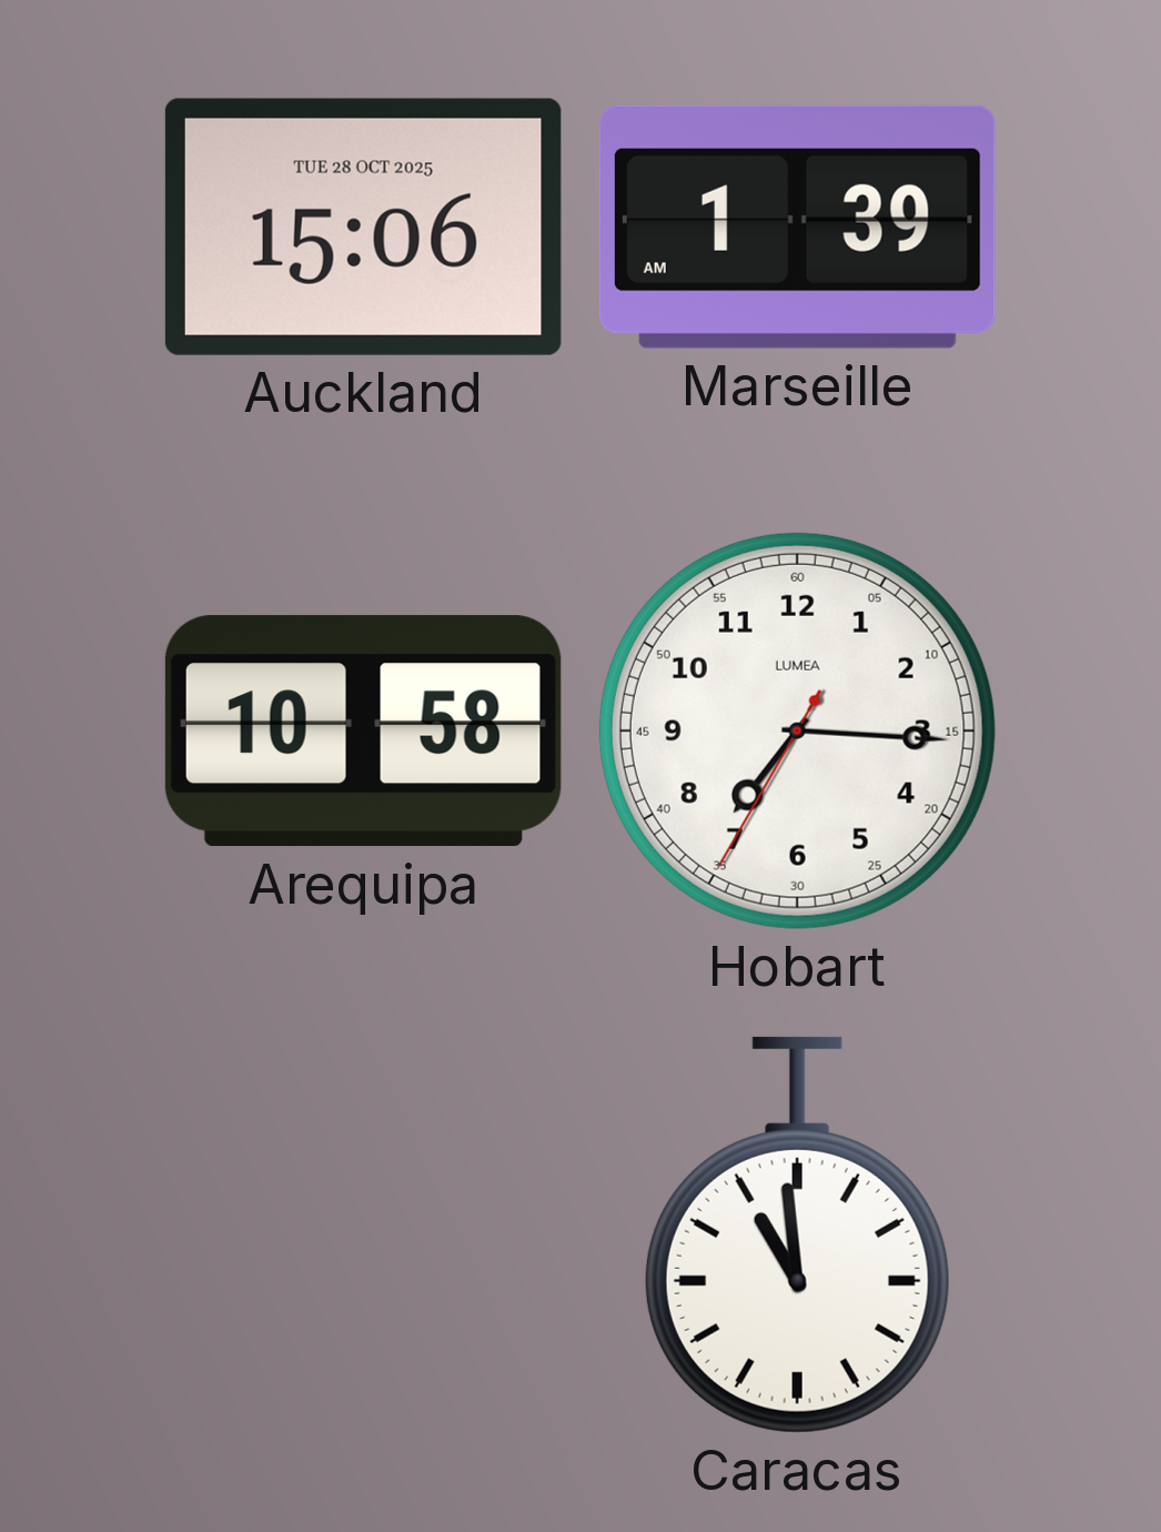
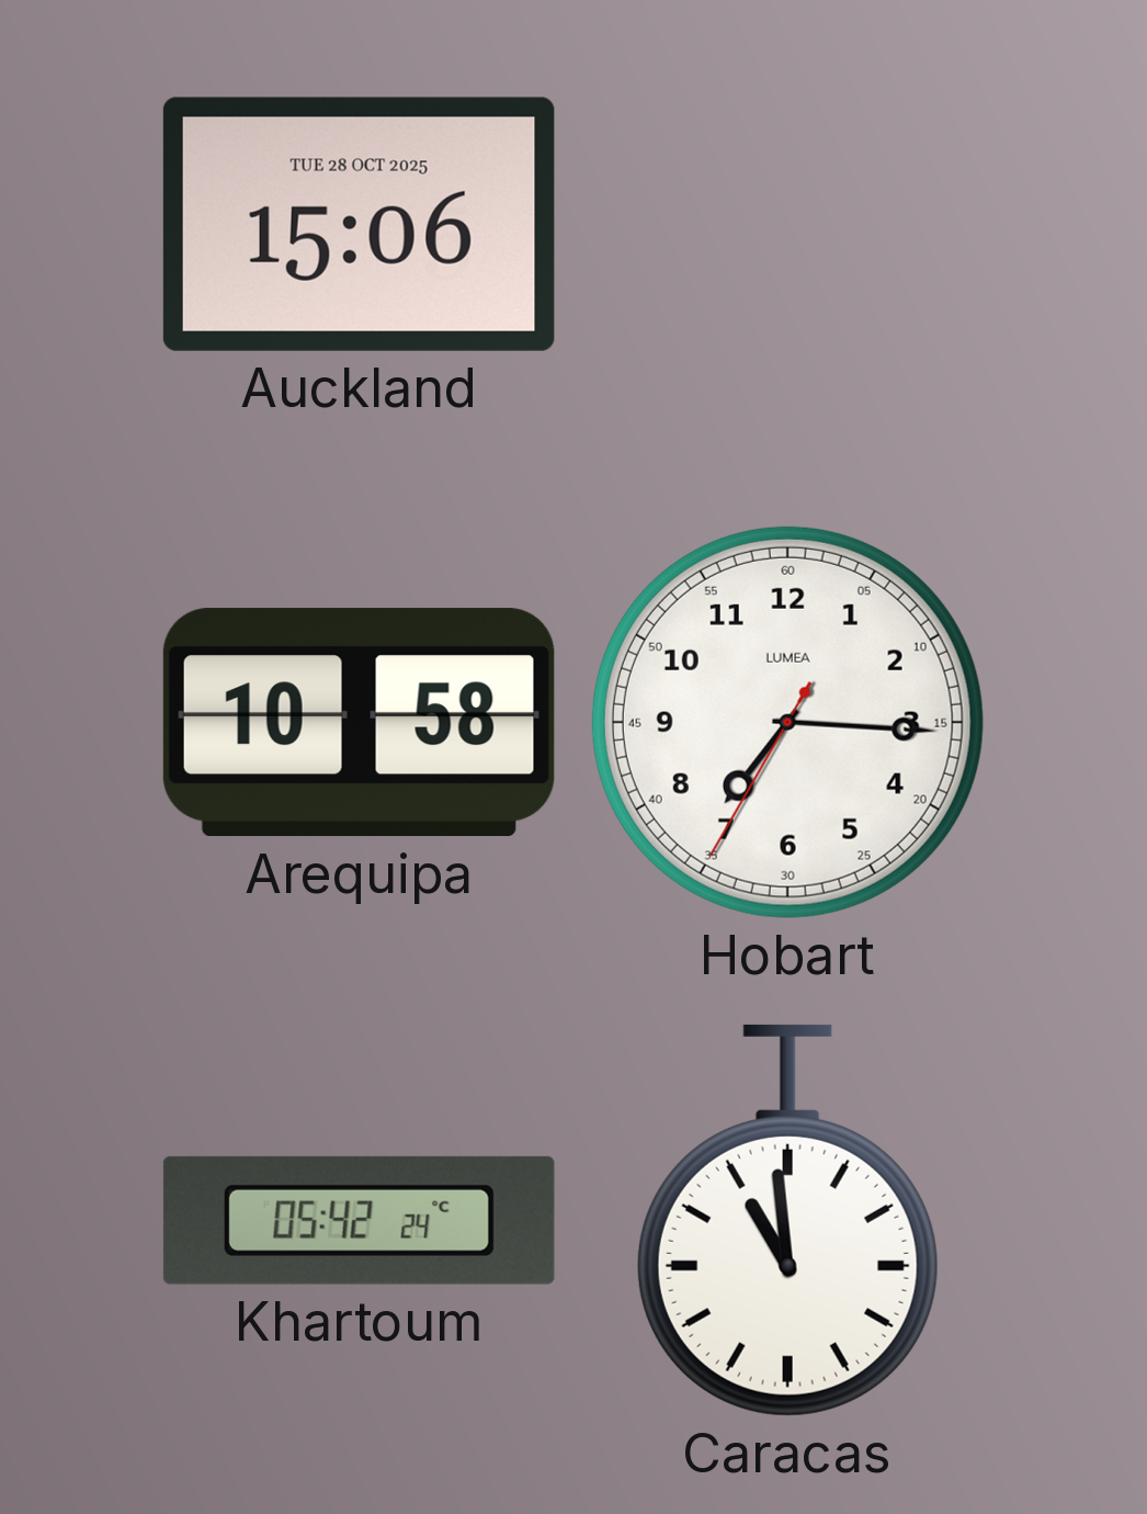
Marseille: 1:39 -> none
Khartoum: none -> 05:42
